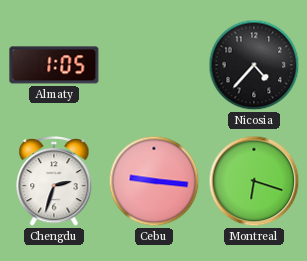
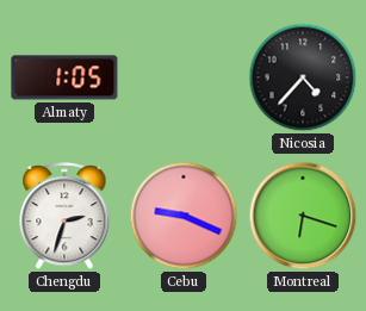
Cebu: 9:16 -> 9:19
